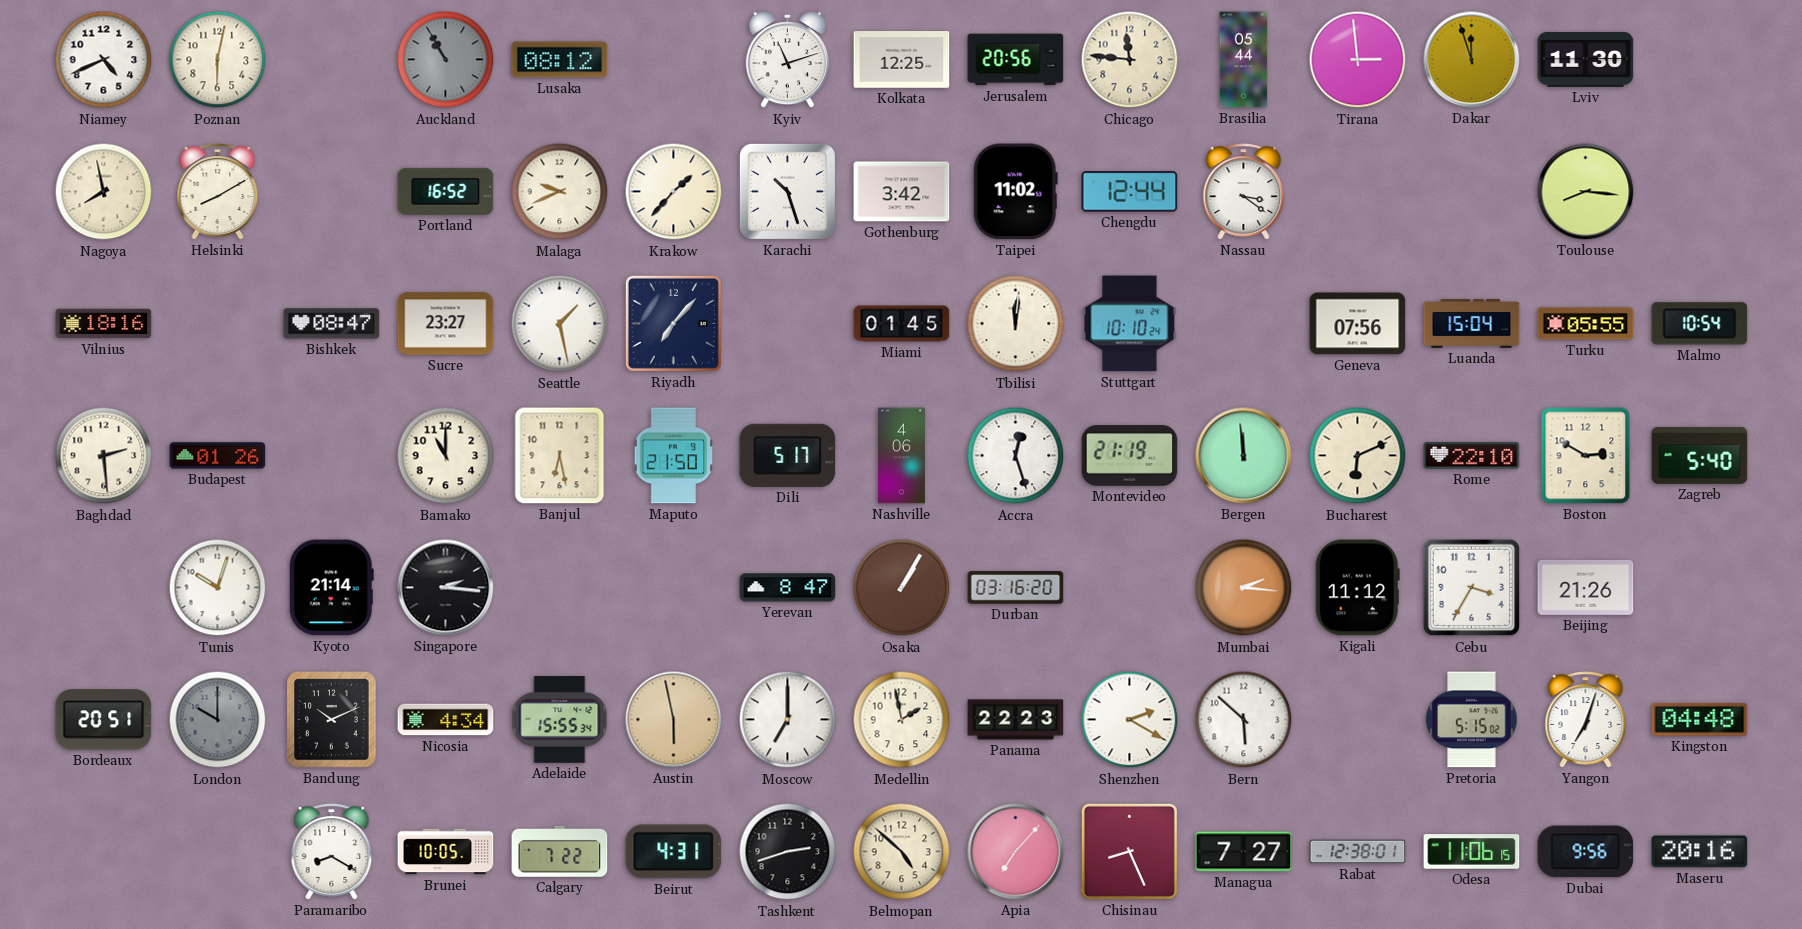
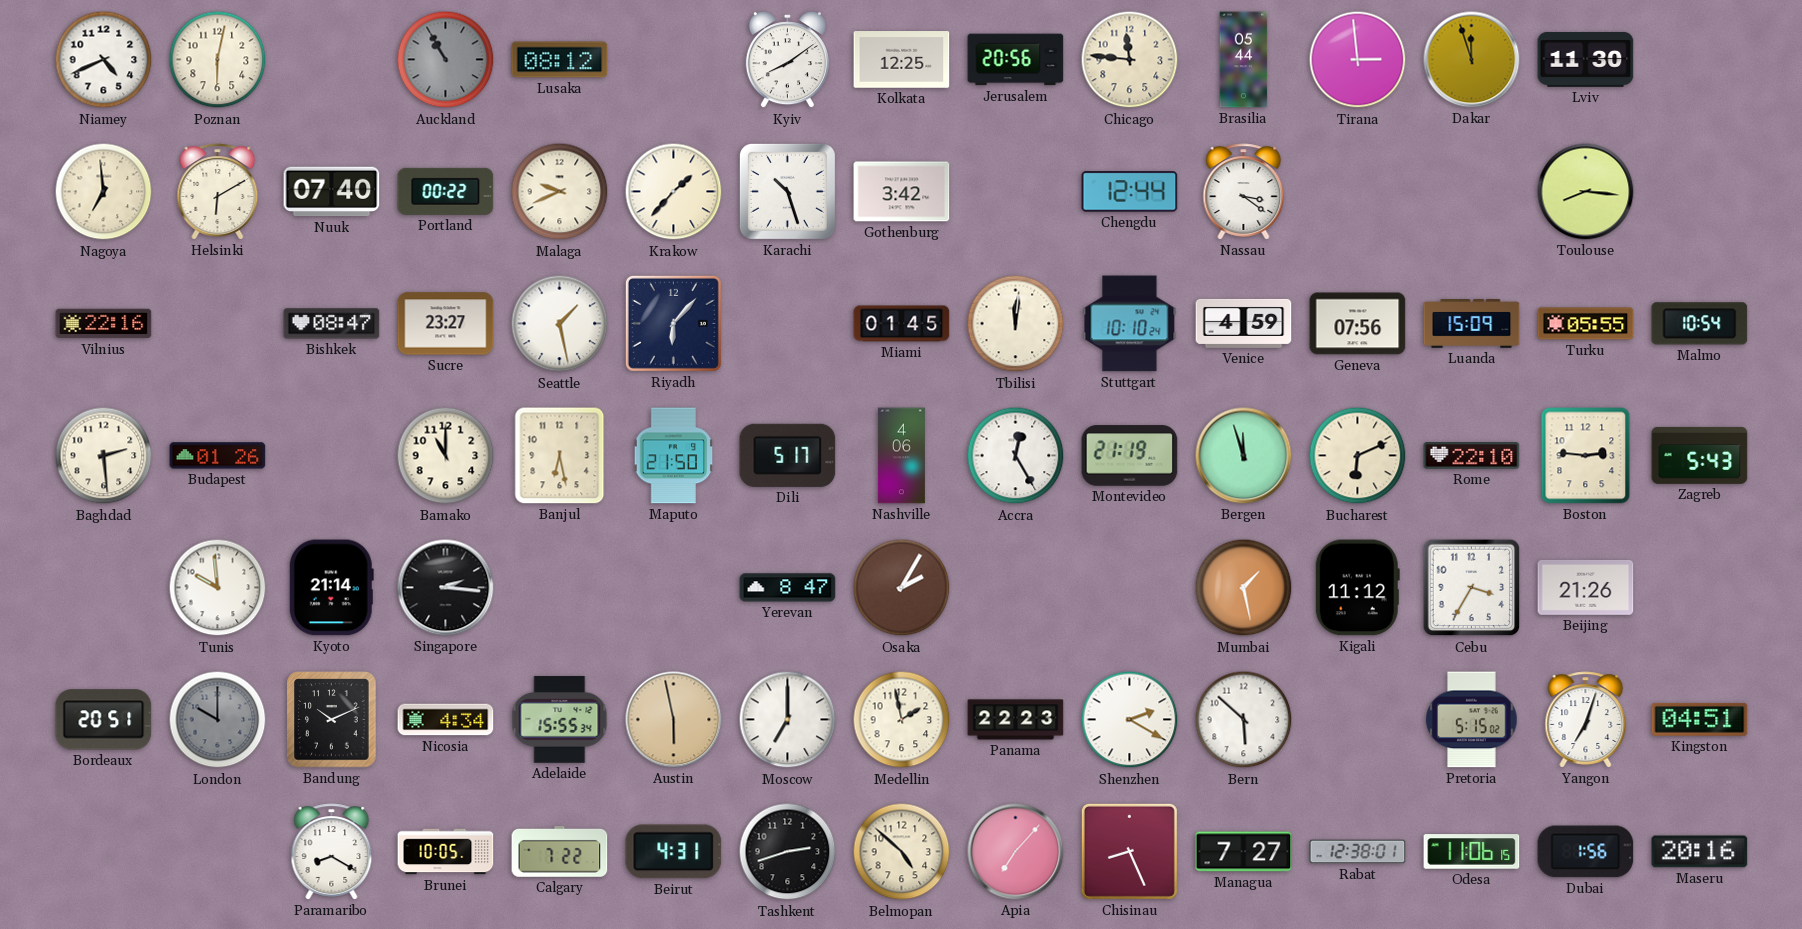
Kyiv: 11:12 -> 8:09
Nagoya: 7:58 -> 6:59
Helsinki: 8:10 -> 6:10
Nuuk: none -> 07:40
Portland: 16:52 -> 00:22
Taipei: 11:02 -> none
Vilnius: 18:16 -> 22:16
Riyadh: 7:07 -> 6:07
Venice: none -> 4:59
Luanda: 15:04 -> 15:09
Accra: 12:27 -> 12:25
Bergen: 11:59 -> 11:57
Boston: 2:50 -> 2:46
Zagreb: 5:40 -> 5:43
Tunis: 10:03 -> 9:59
Osaka: 1:05 -> 2:05
Durban: 03:16 -> none
Mumbai: 2:16 -> 1:28
Kingston: 04:48 -> 04:51
Dubai: 9:56 -> 1:56
